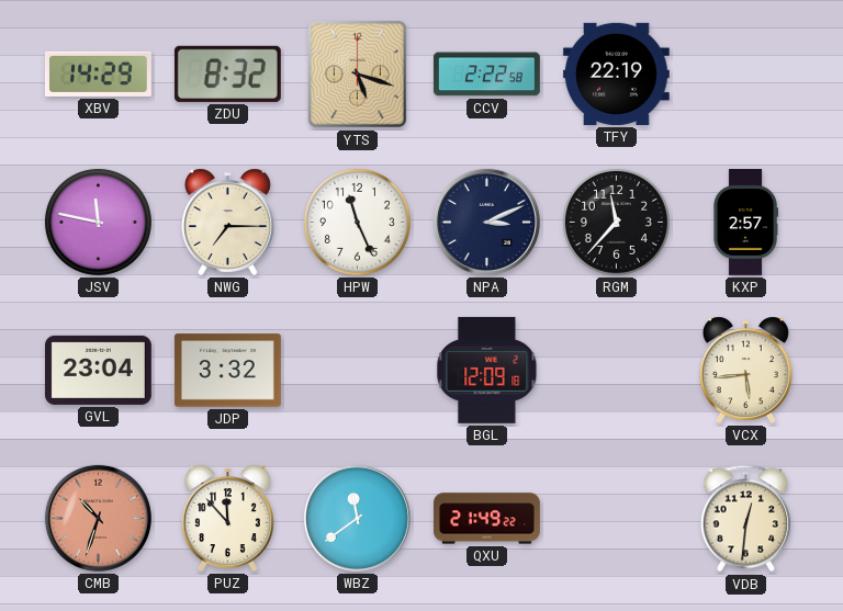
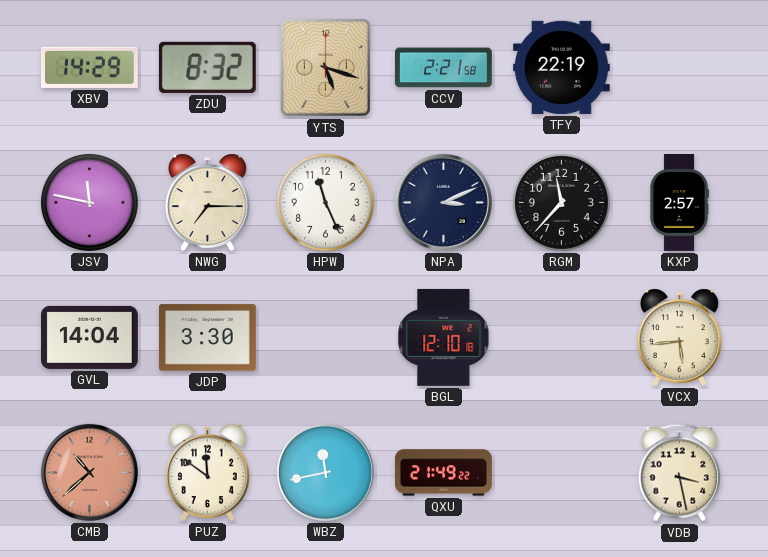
CCV: 2:22 -> 2:21
GVL: 23:04 -> 14:04
JDP: 3:32 -> 3:30
BGL: 12:09 -> 12:10
CMB: 10:33 -> 10:38
PUZ: 11:53 -> 11:51
WBZ: 11:39 -> 11:43
VDB: 12:31 -> 3:28
